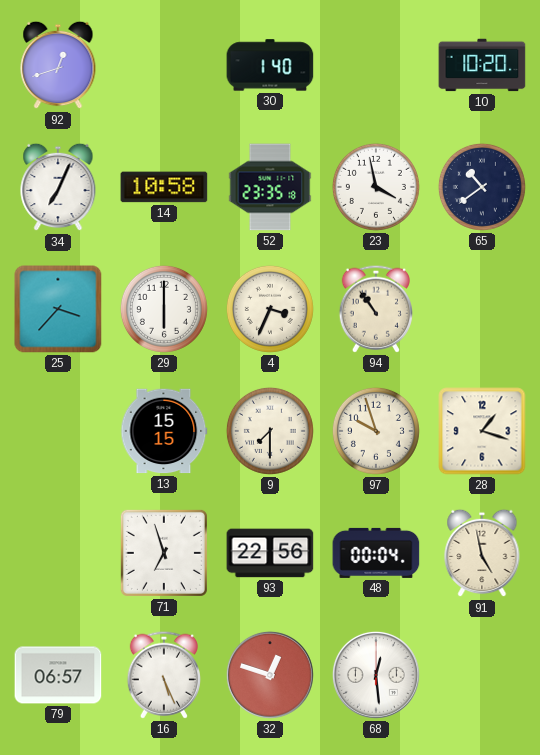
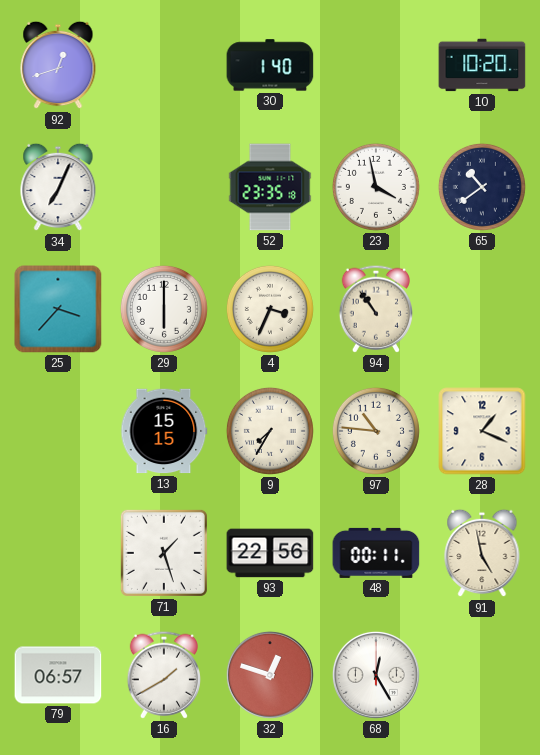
14: 10:58 -> none
9: 7:30 -> 7:35
97: 9:57 -> 10:46
28: 1:18 -> 1:19
71: 6:57 -> 1:27
48: 00:04 -> 00:11
16: 5:26 -> 1:40
68: 12:29 -> 12:25
